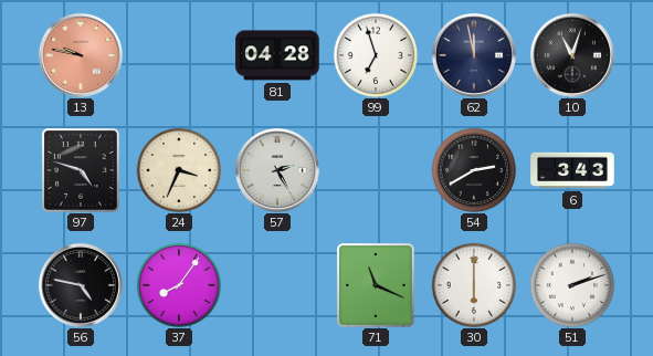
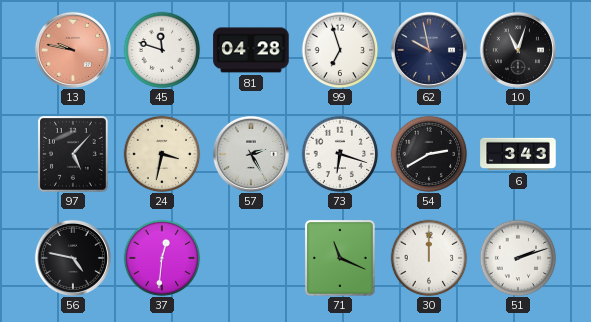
45: none -> 11:48
62: 11:58 -> 9:58
97: 4:48 -> 5:07
24: 3:34 -> 3:32
73: none -> 6:18
37: 8:06 -> 12:31
30: 6:00 -> 12:00
